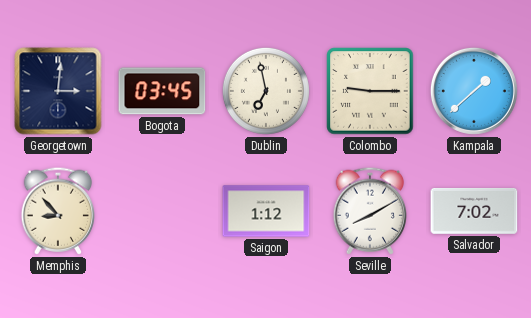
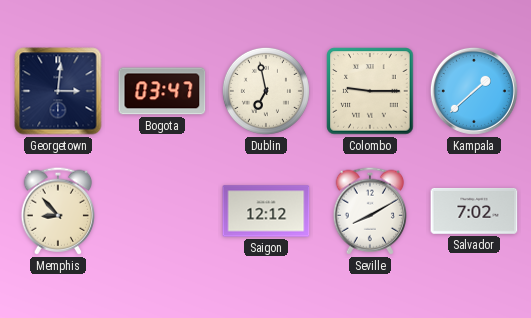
Bogota: 03:45 -> 03:47
Saigon: 1:12 -> 12:12
